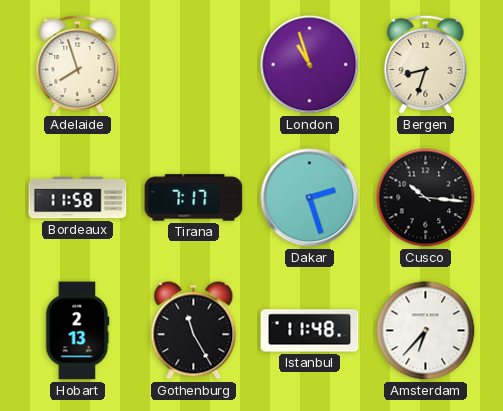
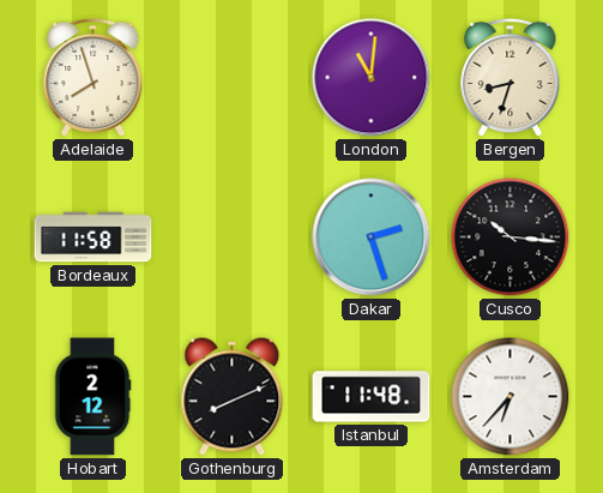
London: 10:57 -> 11:01
Tirana: 7:17 -> none
Hobart: 2:13 -> 2:12
Gothenburg: 11:25 -> 8:11
